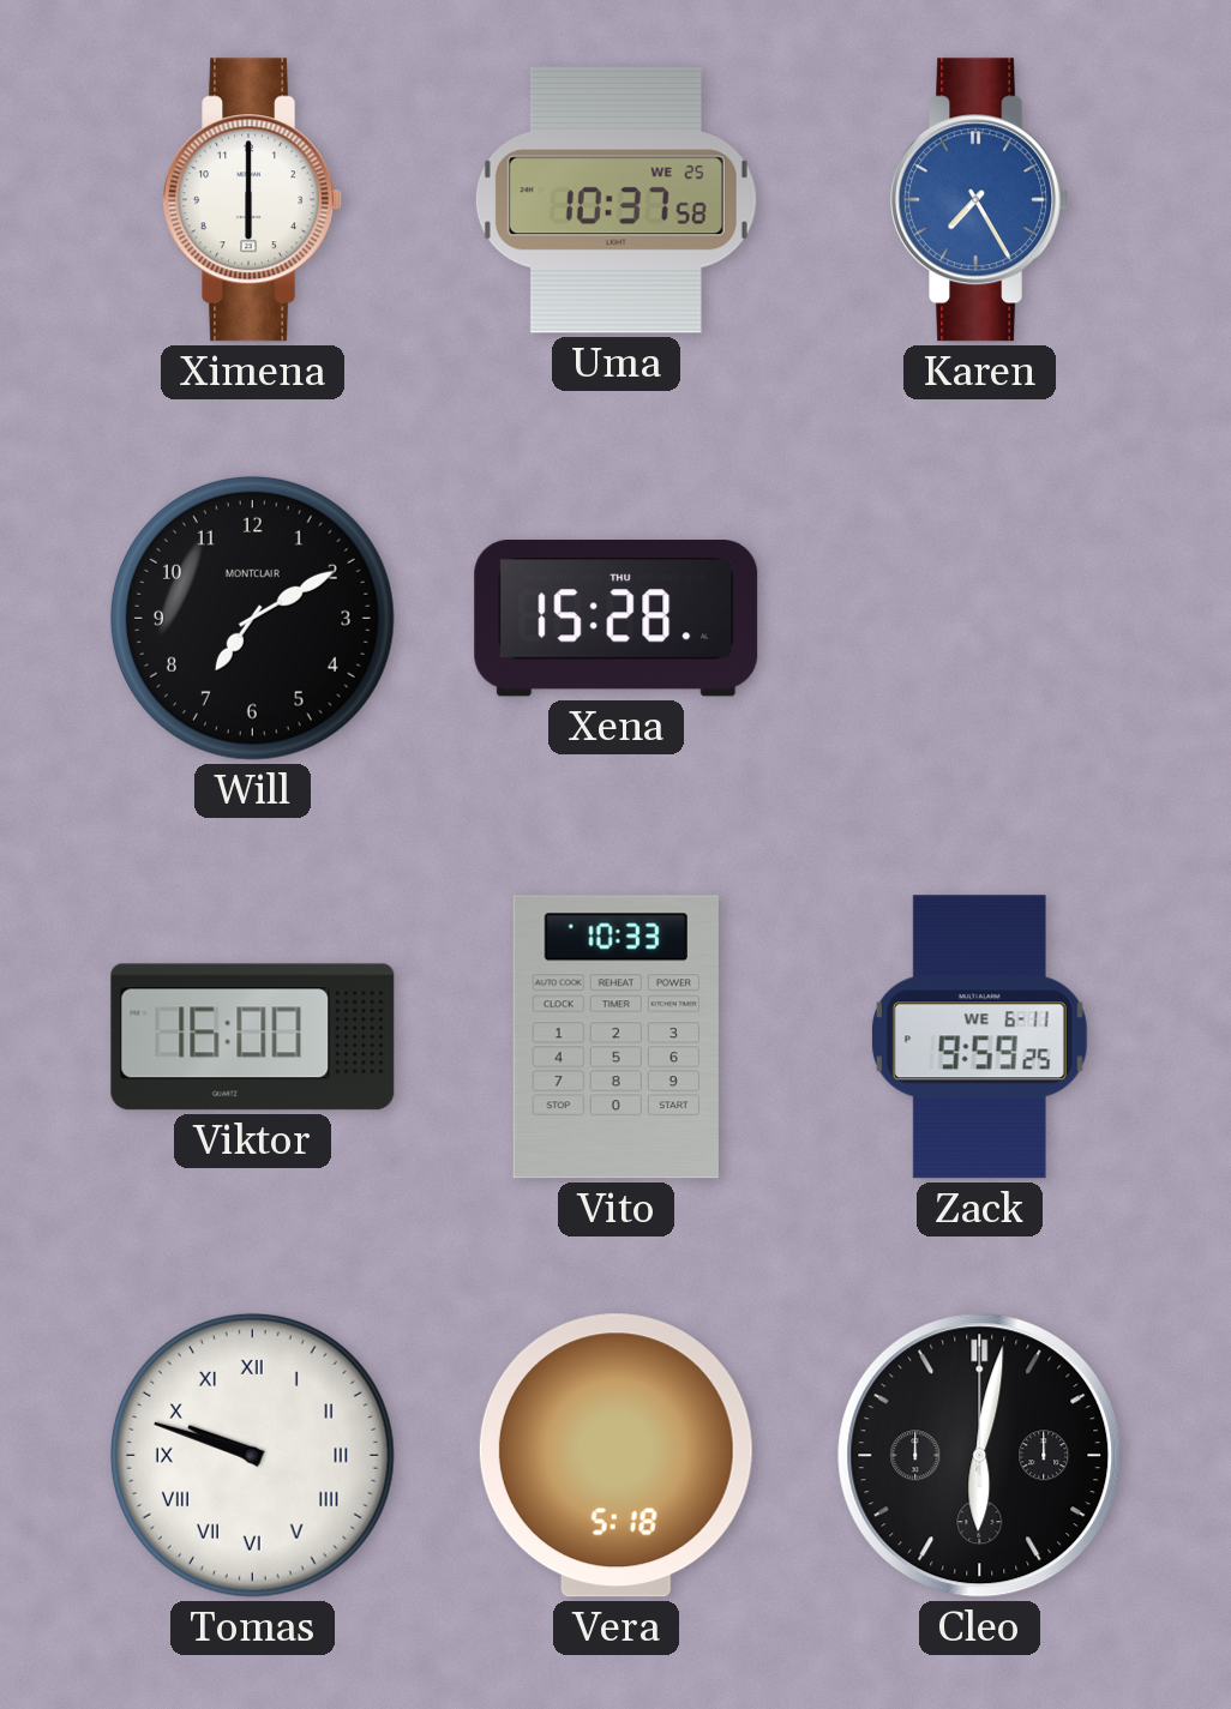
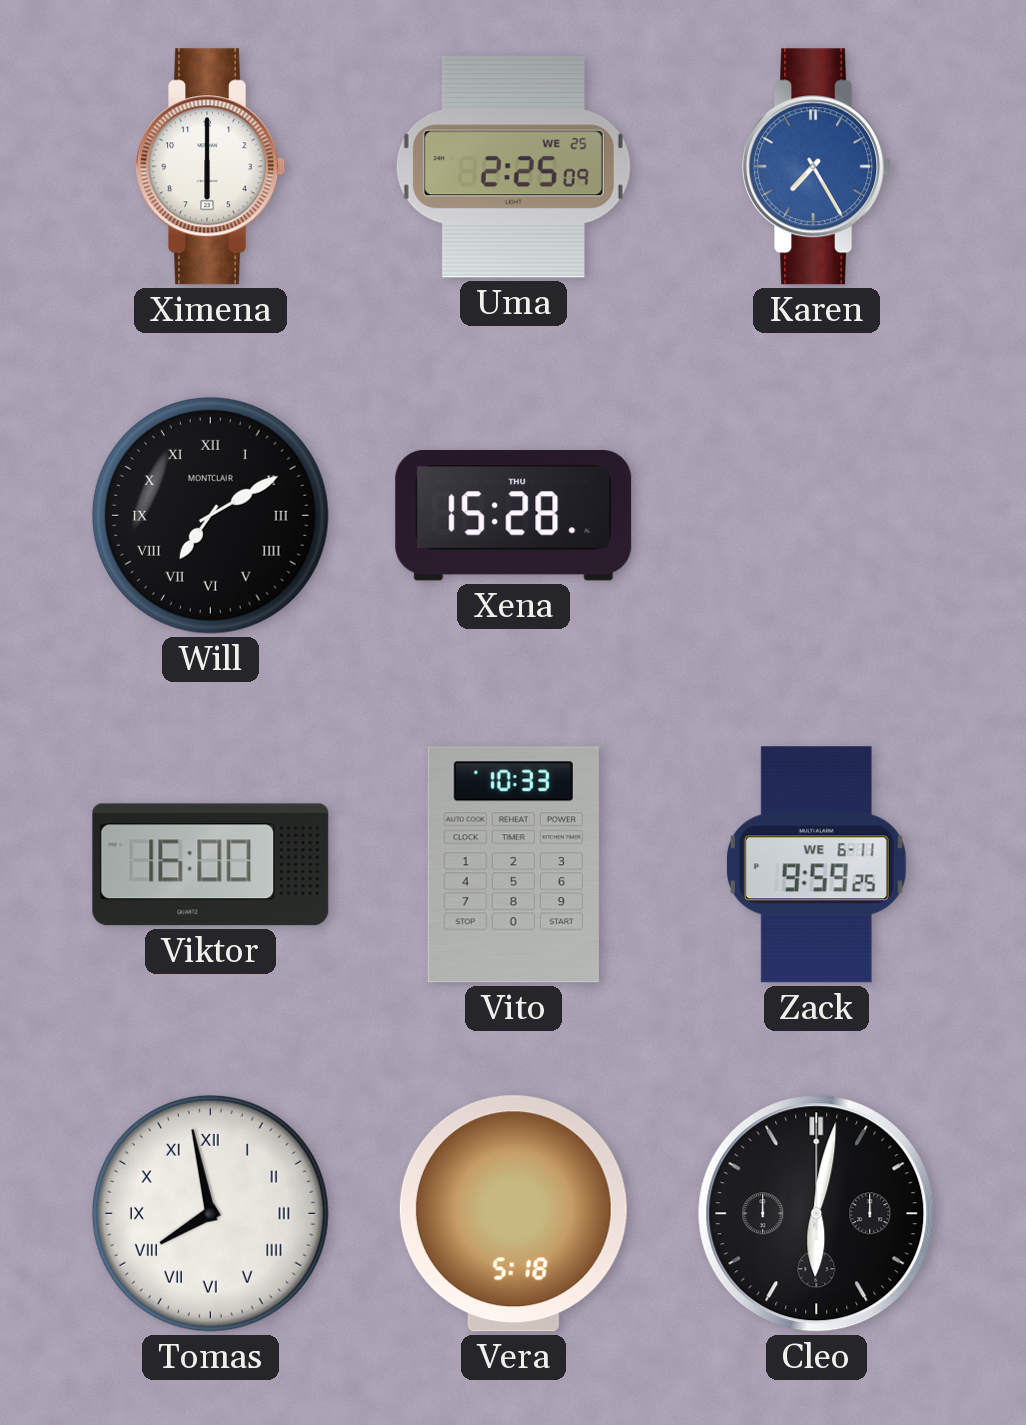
Uma: 10:37 -> 2:25
Will numerals: Arabic -> Roman
Tomas: 9:48 -> 7:58
